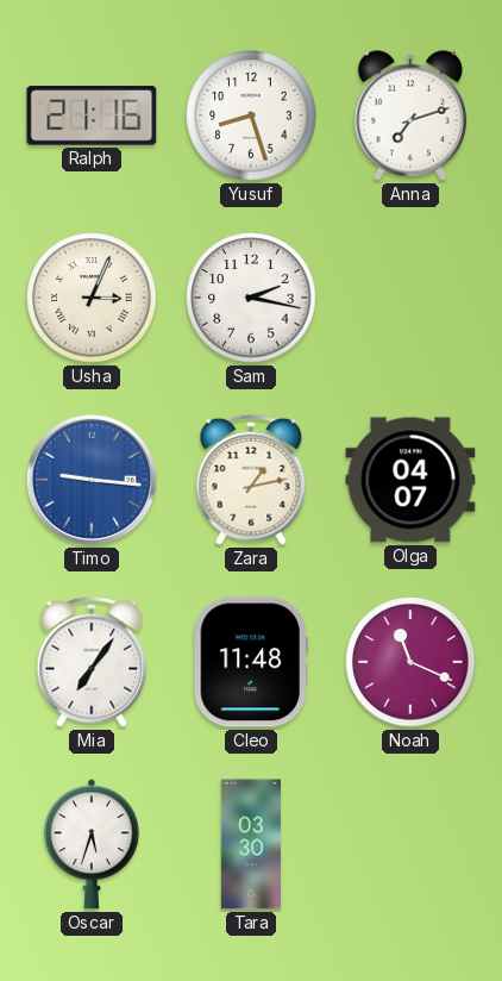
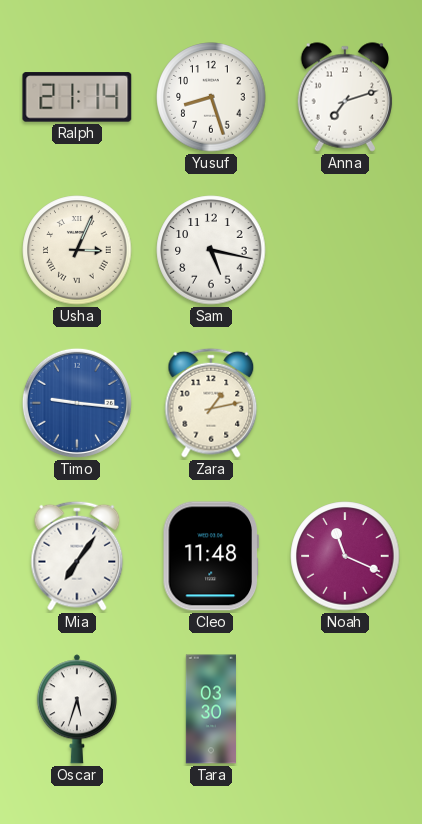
Ralph: 21:16 -> 21:14
Sam: 2:17 -> 5:17
Olga: 04:07 -> none
